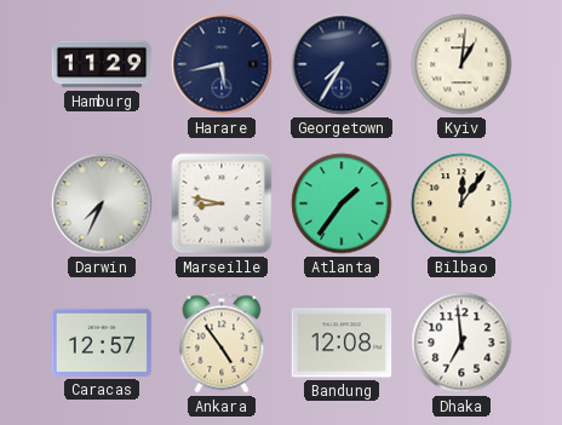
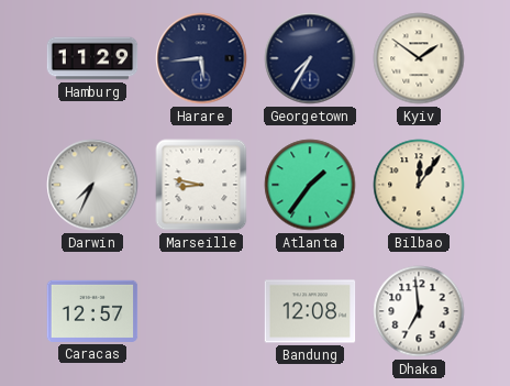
Harare: 5:43 -> 5:44
Kyiv: 1:01 -> 1:51
Ankara: 4:54 -> none
